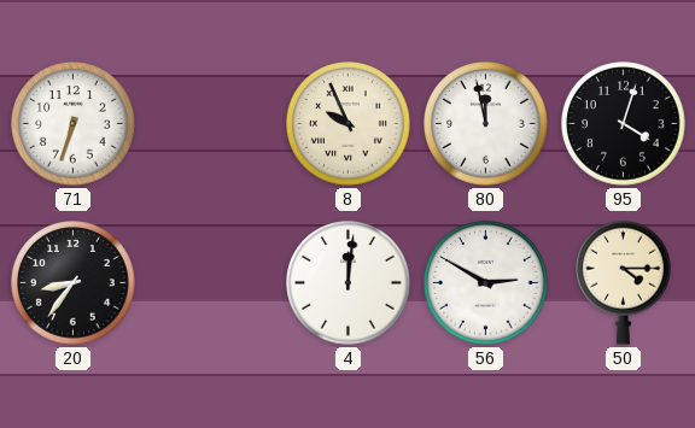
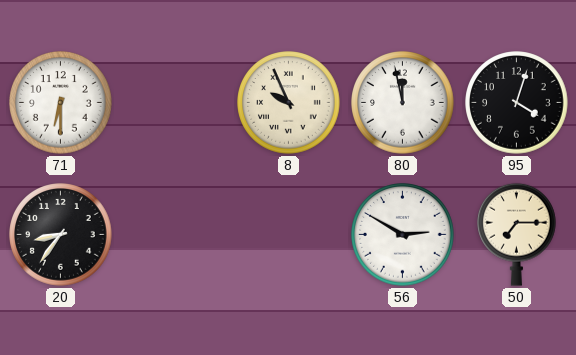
71: 6:33 -> 6:30
4: 12:01 -> none
50: 4:15 -> 7:15
